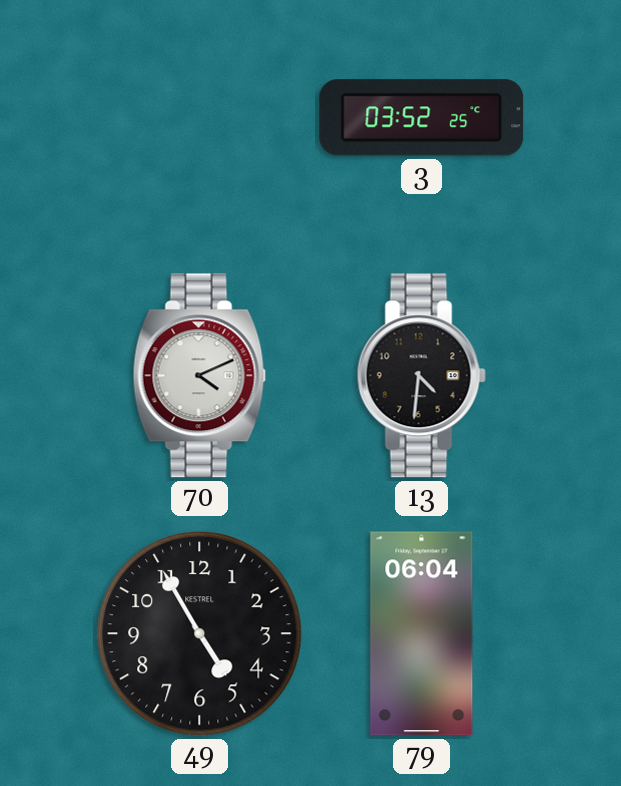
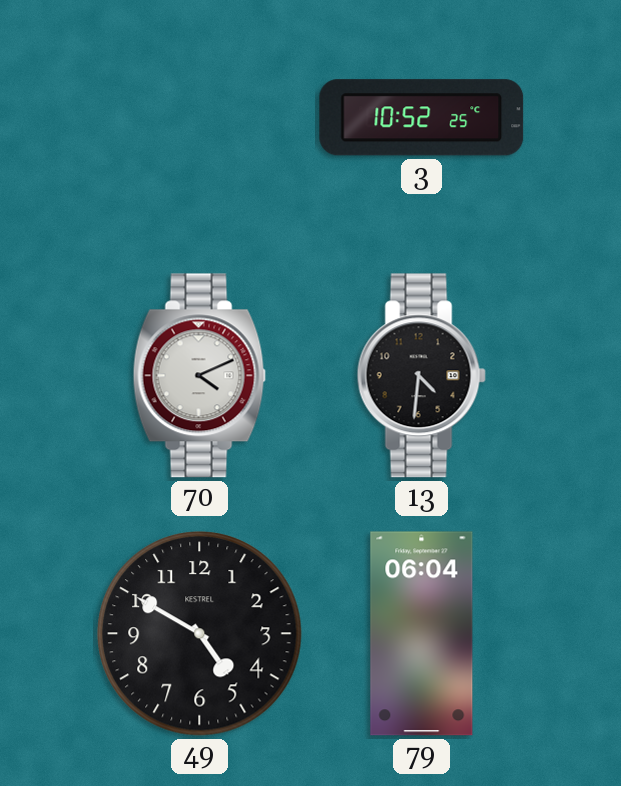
3: 03:52 -> 10:52
49: 4:55 -> 4:50
